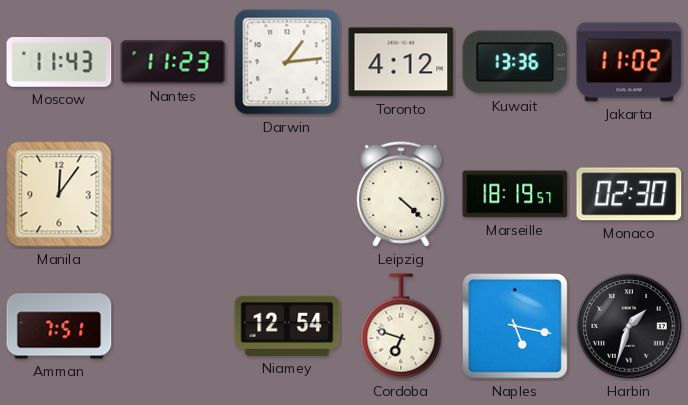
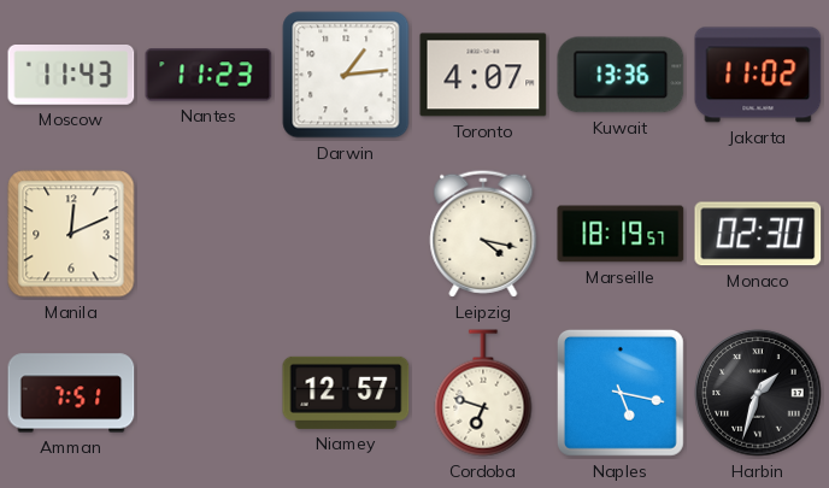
Toronto: 4:12 -> 4:07
Manila: 12:06 -> 12:11
Leipzig: 4:22 -> 4:17
Niamey: 12:54 -> 12:57
